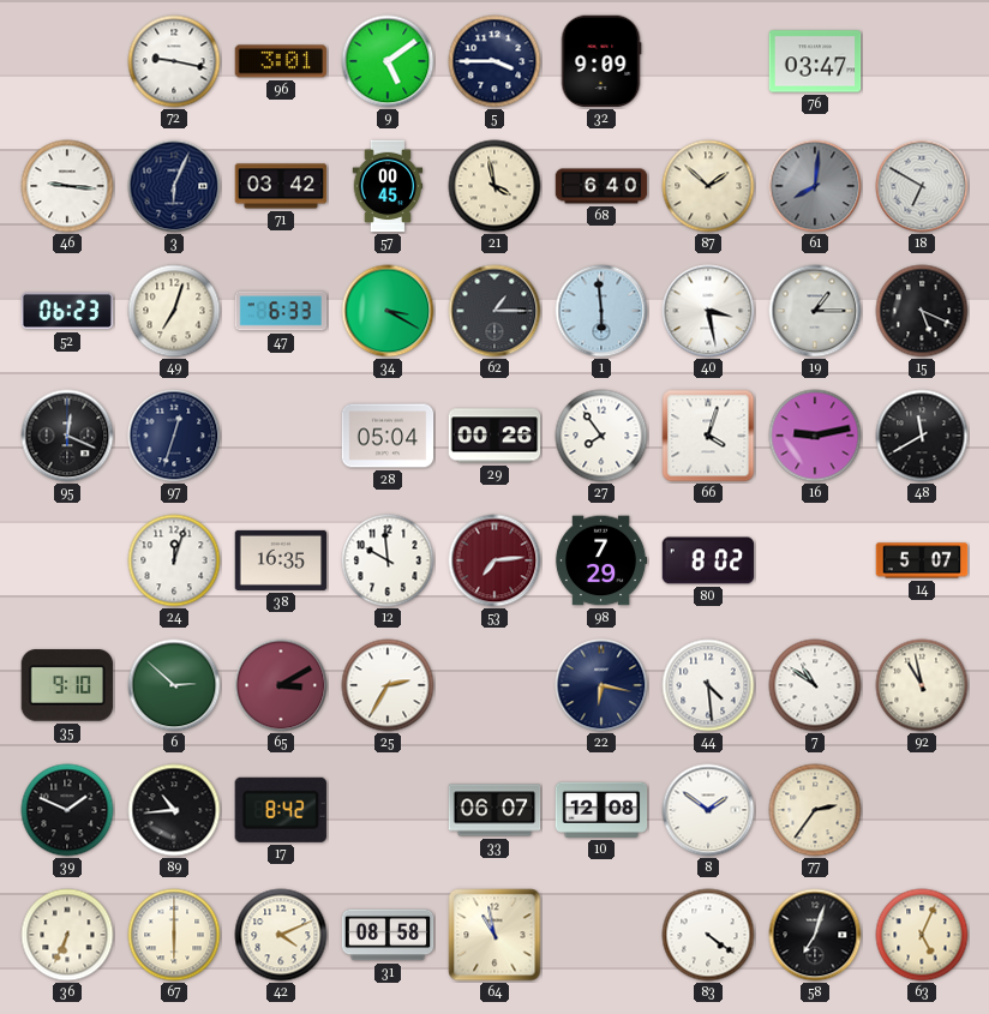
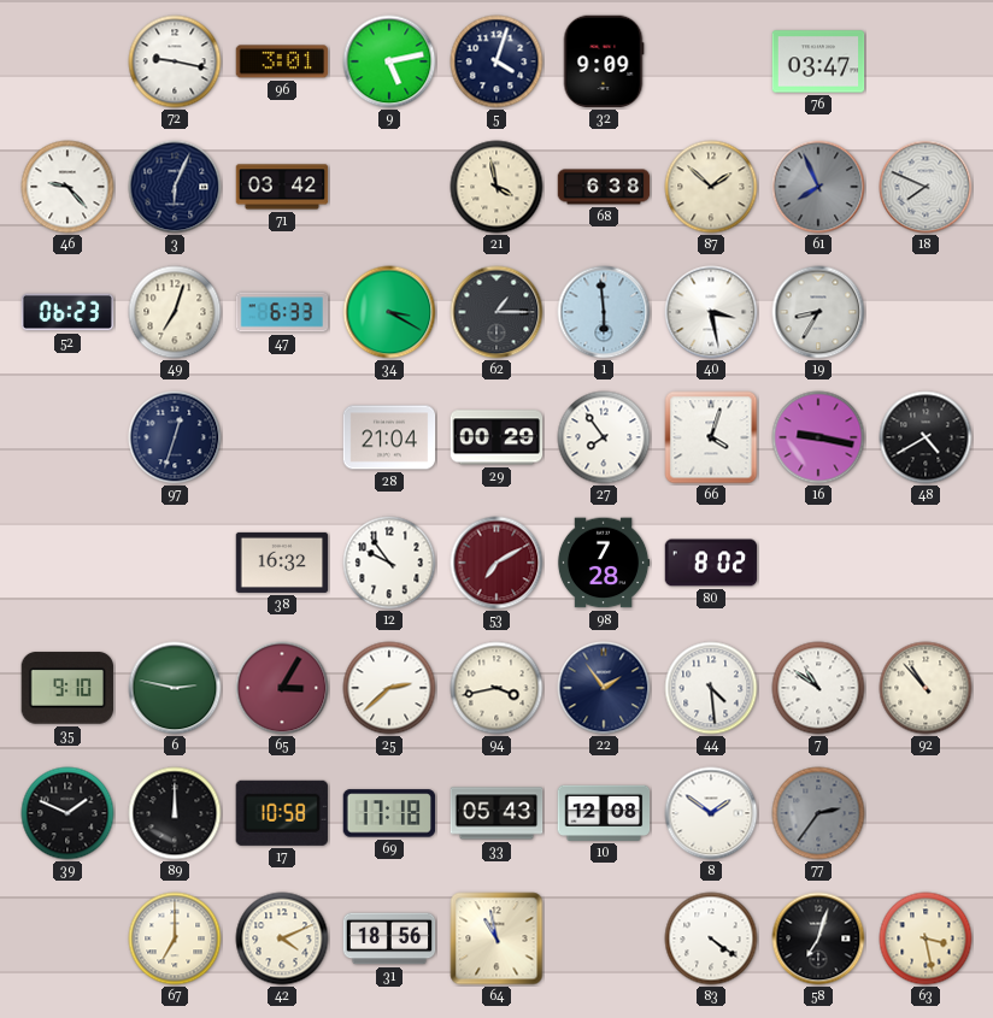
9: 5:09 -> 5:13
5: 3:45 -> 4:03
46: 9:16 -> 9:23
57: 00:45 -> none
68: 6:40 -> 6:38
61: 8:01 -> 7:56
18: 6:50 -> 7:49
19: 1:15 -> 8:35
15: 5:19 -> none
95: 12:19 -> none
28: 05:04 -> 21:04
29: 00:26 -> 00:29
16: 9:13 -> 9:17
48: 11:40 -> 4:40
24: 12:03 -> none
38: 16:35 -> 16:32
12: 9:59 -> 9:54
53: 7:14 -> 7:10
98: 7:29 -> 7:28
14: 5:07 -> none
6: 2:52 -> 2:47
65: 3:10 -> 3:05
25: 2:35 -> 2:38
94: none -> 3:43
22: 6:17 -> 1:54
92: 10:58 -> 10:53
89: 10:44 -> 12:00
17: 8:42 -> 10:58
69: none -> 17:18
33: 06:07 -> 05:43
77 dial: cream -> grey
36: 6:34 -> none
67: 6:00 -> 7:00
31: 08:58 -> 18:56
63: 5:04 -> 3:28
